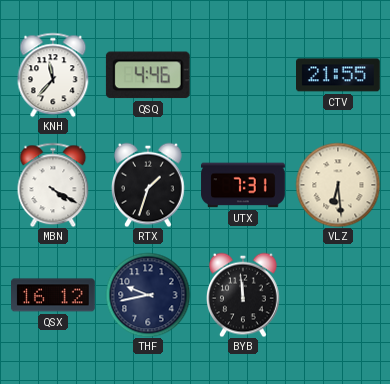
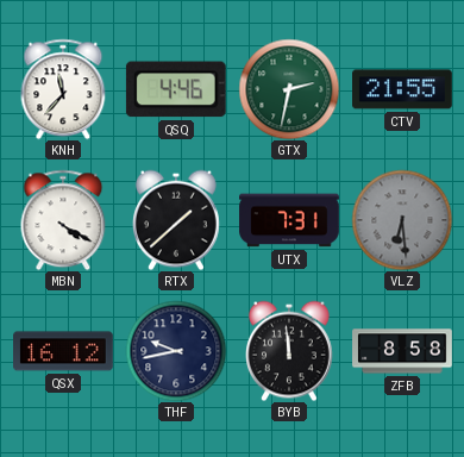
GTX: none -> 2:32
RTX: 1:33 -> 1:38
VLZ dial: cream -> grey
ZFB: none -> 8:58
